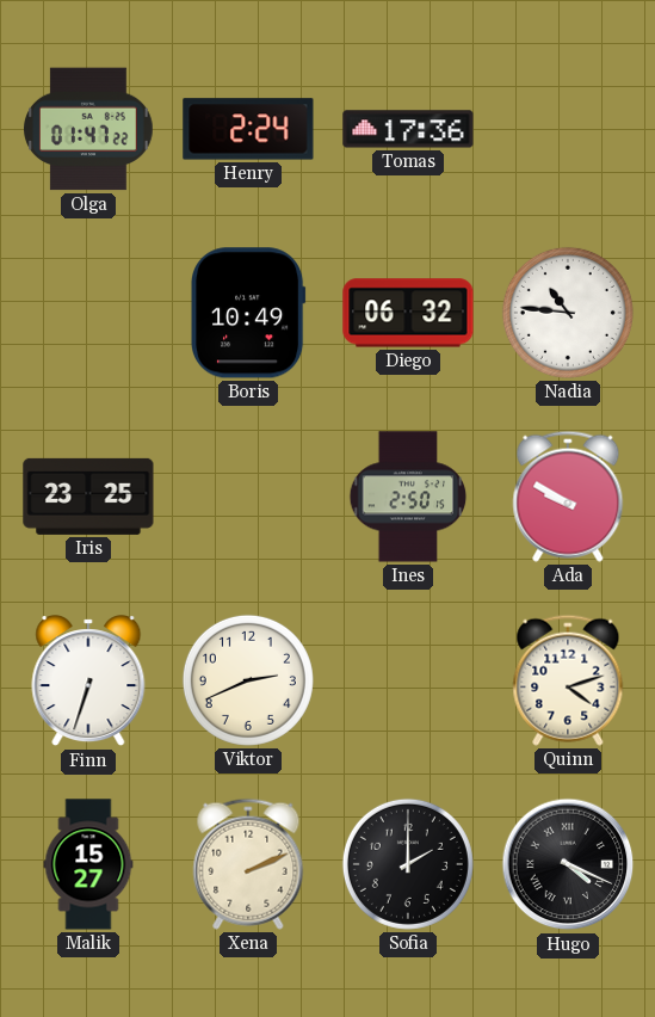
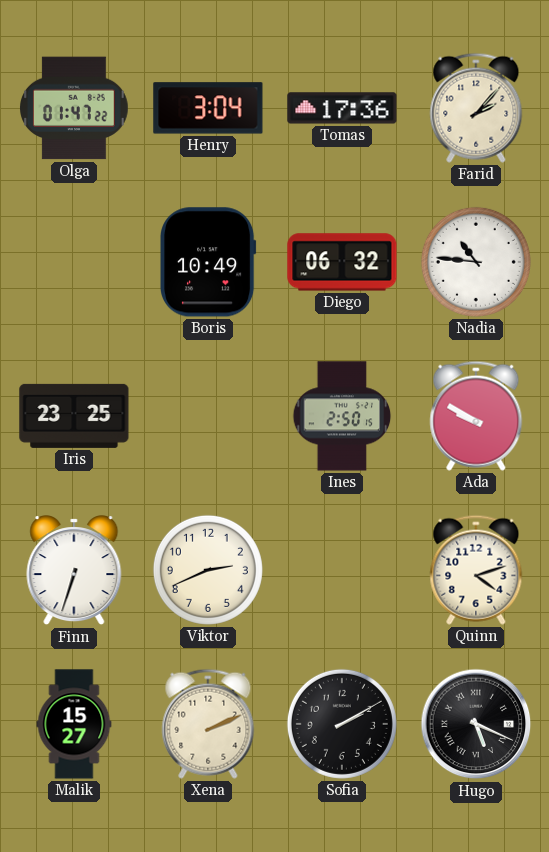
Henry: 2:24 -> 3:04
Farid: none -> 2:07
Sofia: 2:00 -> 2:10
Hugo: 4:19 -> 5:19
